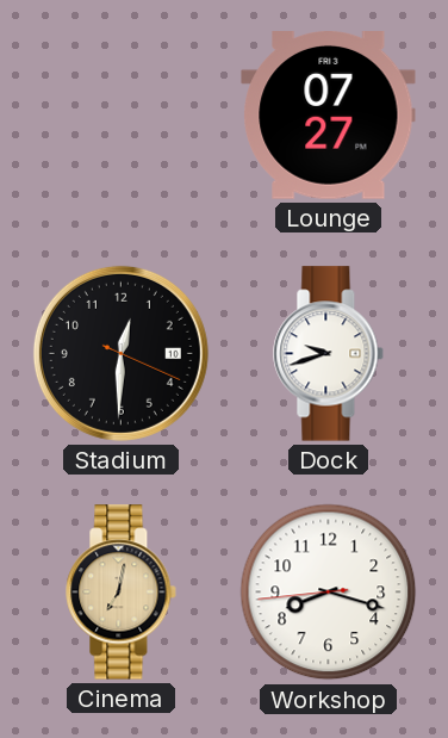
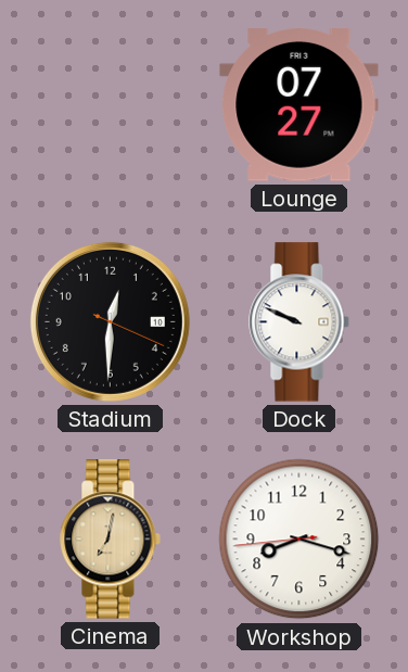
Dock: 9:42 -> 9:49
